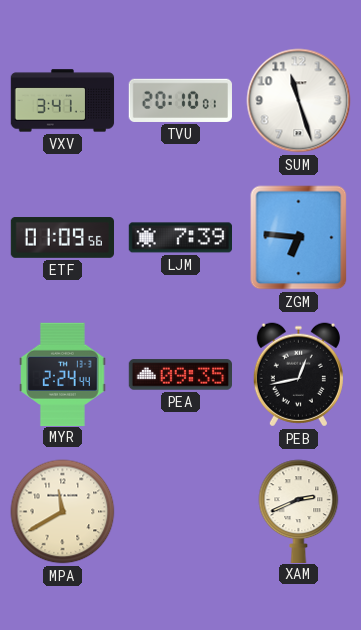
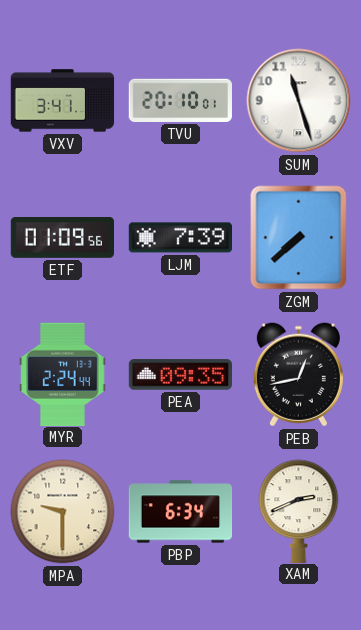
ZGM: 6:46 -> 7:38
MPA: 11:40 -> 9:30
PBP: none -> 6:34
